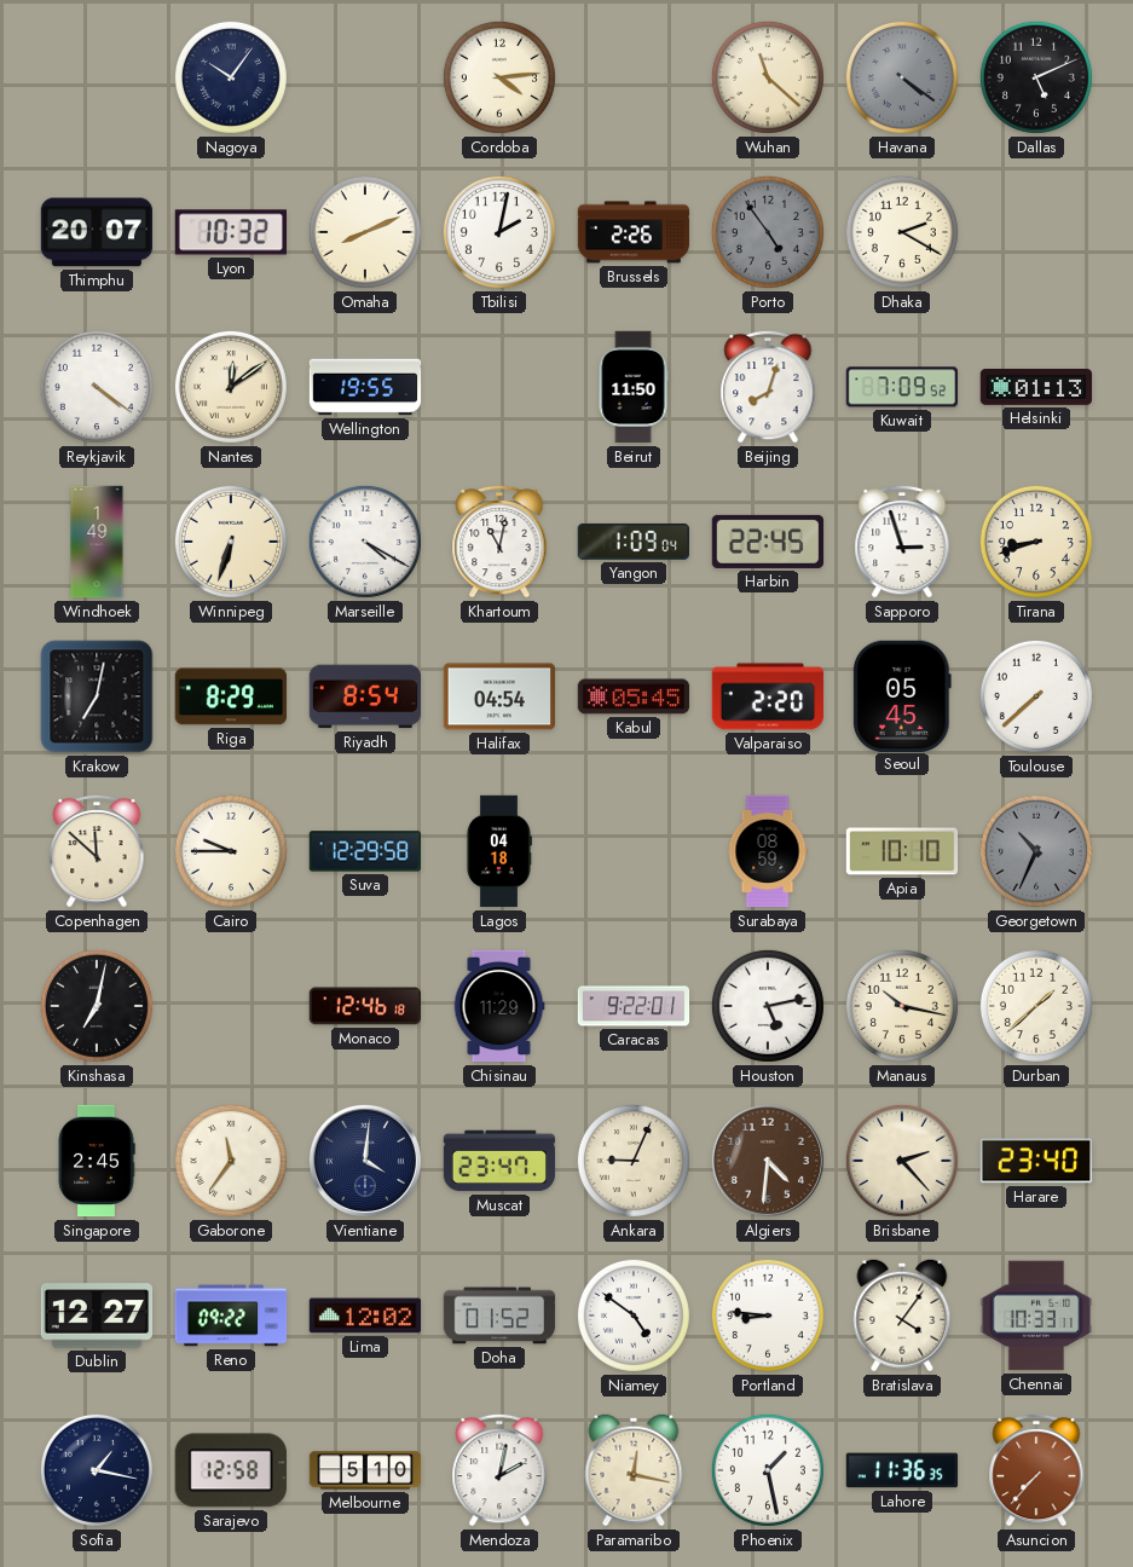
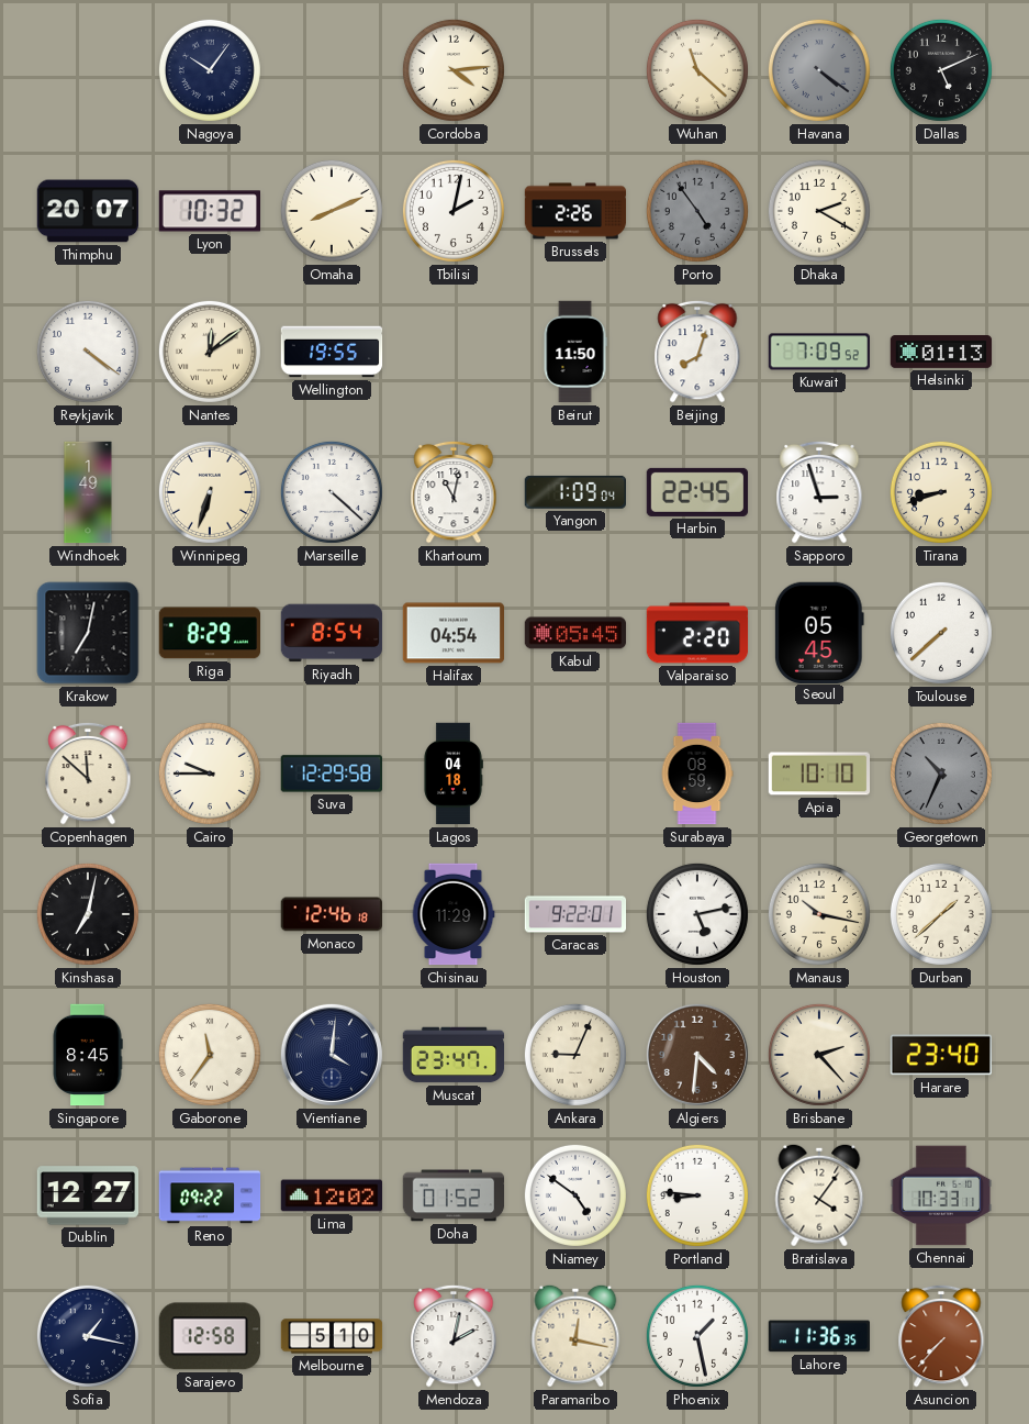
Marseille: 4:20 -> 4:22
Singapore: 2:45 -> 8:45
